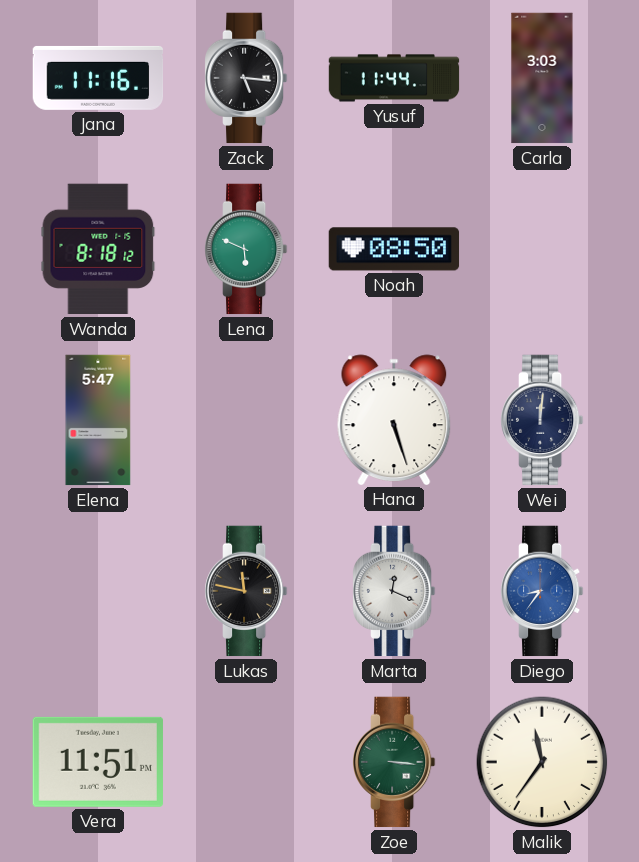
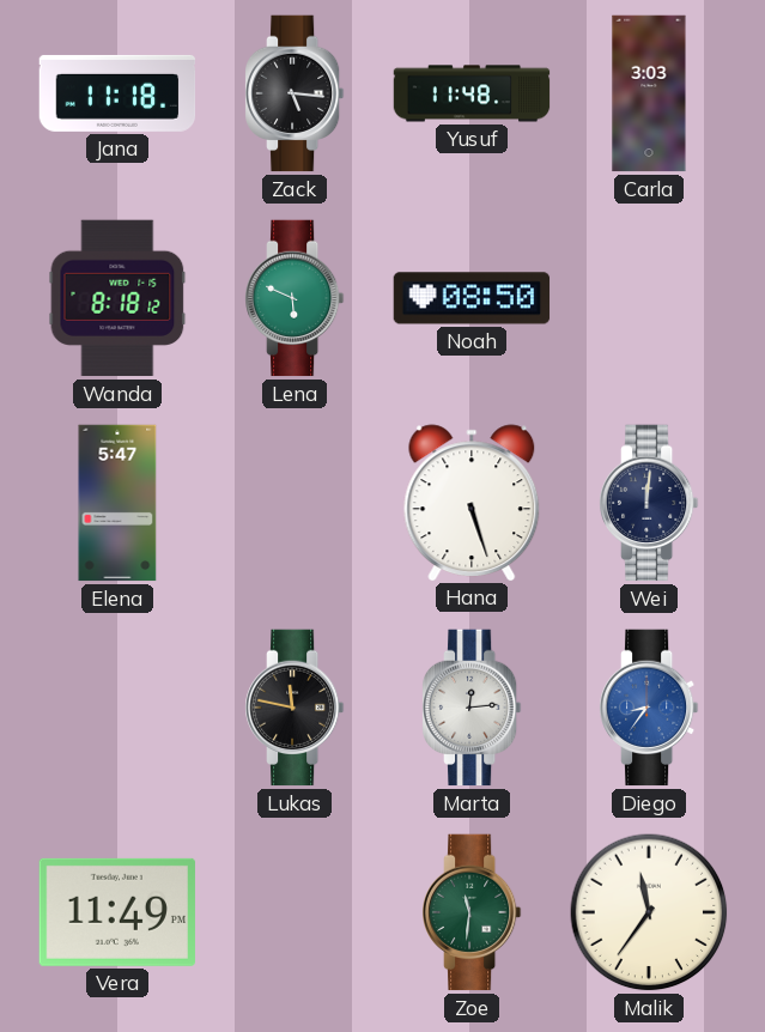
Jana: 11:16 -> 11:18
Yusuf: 11:44 -> 11:48
Marta: 12:19 -> 12:14
Vera: 11:51 -> 11:49
Zoe: 3:16 -> 11:31
